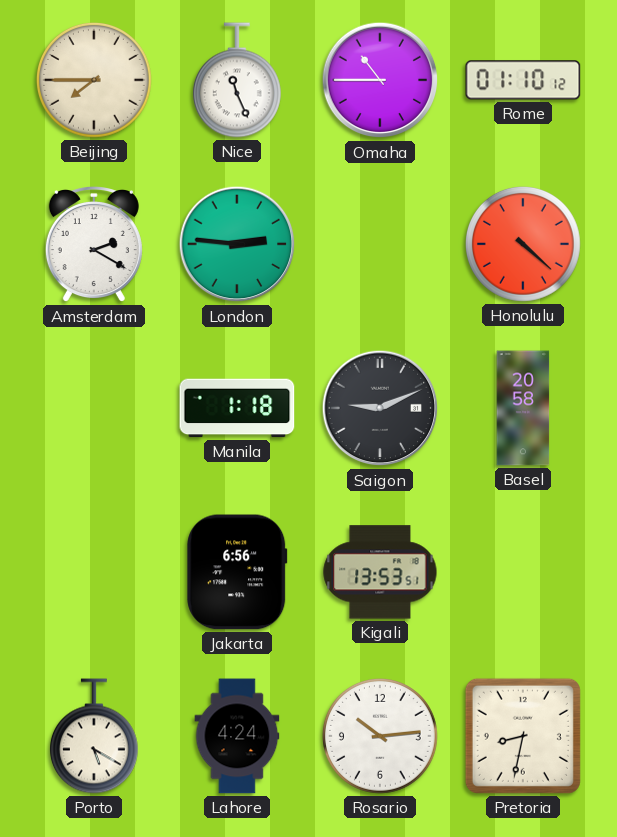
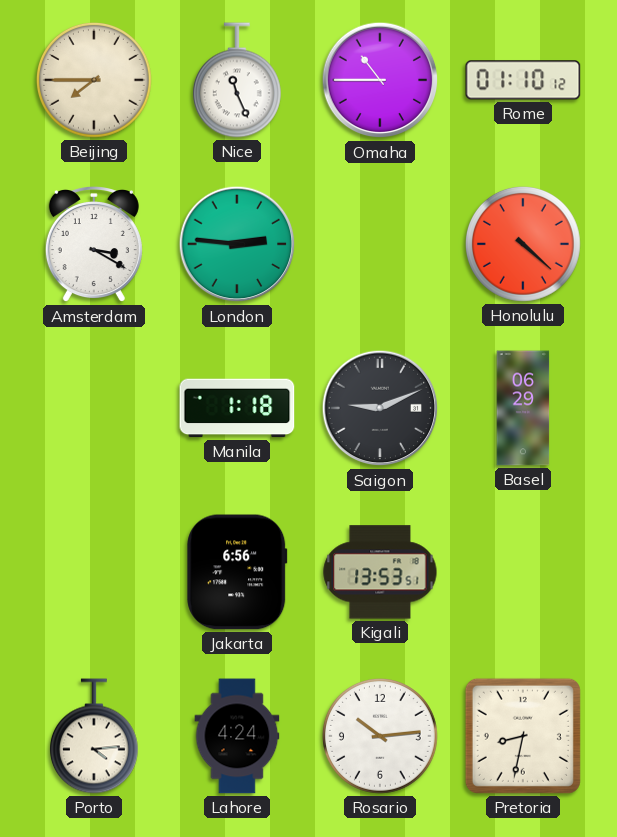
Amsterdam: 2:20 -> 3:20
Basel: 20:58 -> 06:29
Porto: 5:20 -> 4:14
